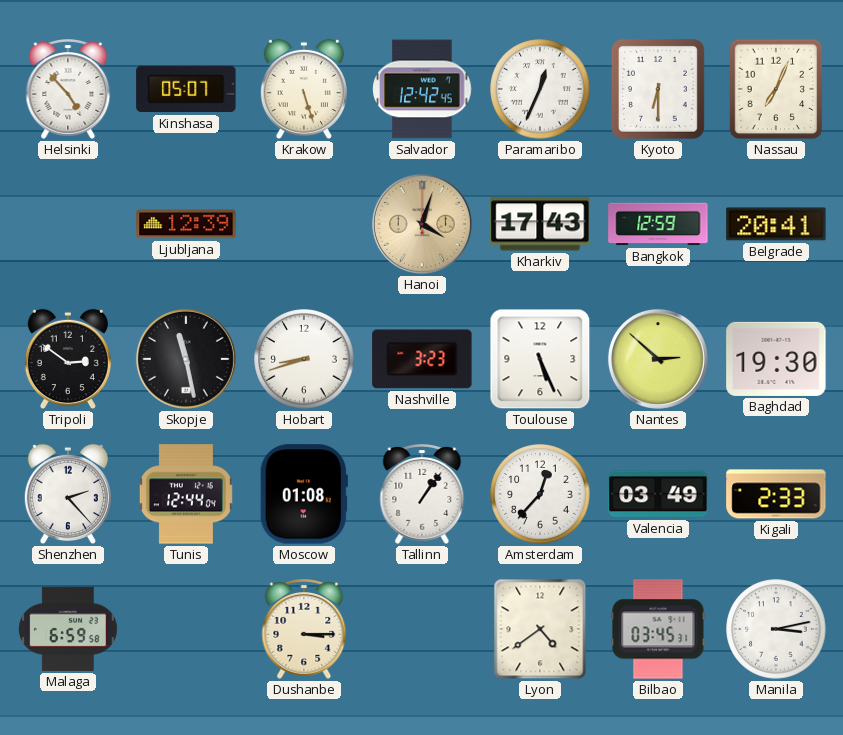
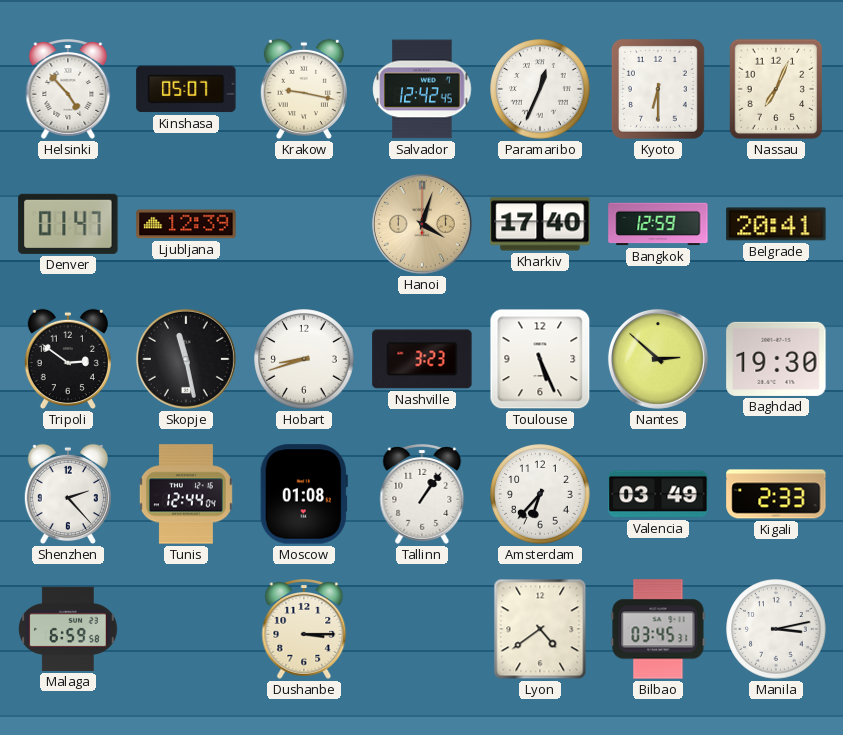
Krakow: 5:27 -> 9:17
Denver: none -> 01:47
Kharkiv: 17:43 -> 17:40
Amsterdam: 12:37 -> 6:37
